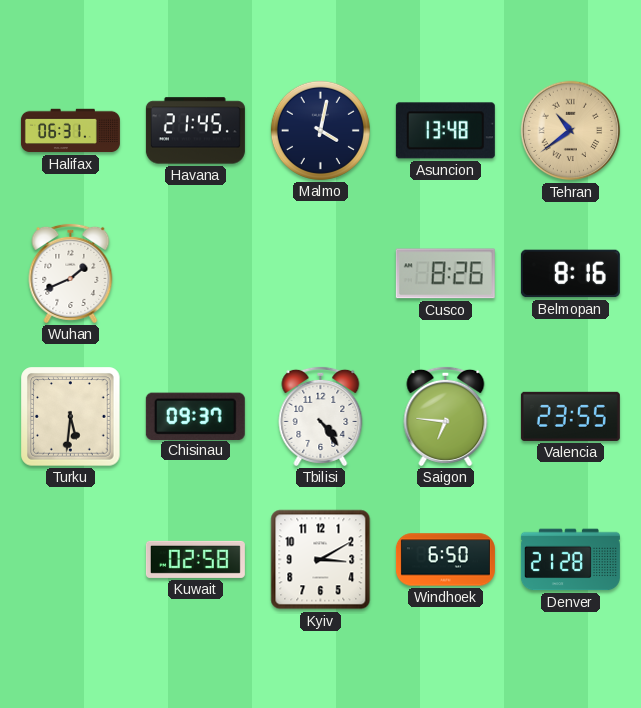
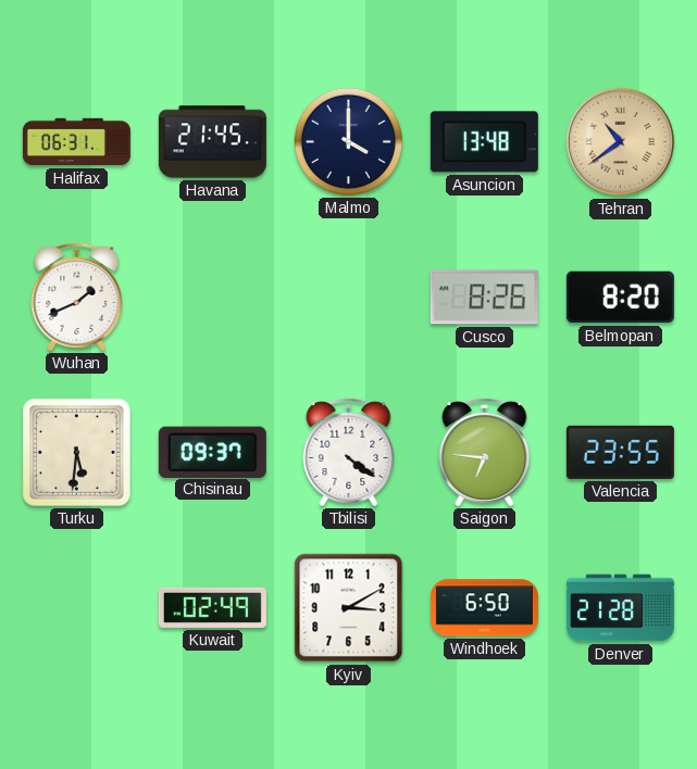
Malmo: 4:02 -> 4:00
Belmopan: 8:16 -> 8:20
Tbilisi: 4:24 -> 4:21
Kuwait: 02:58 -> 02:49
